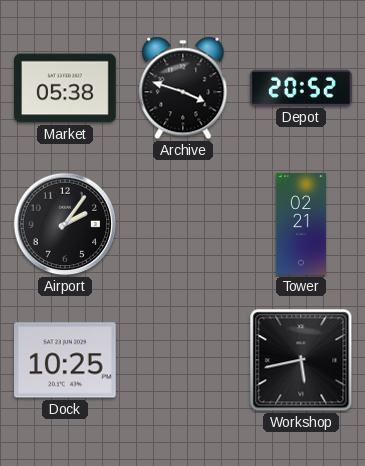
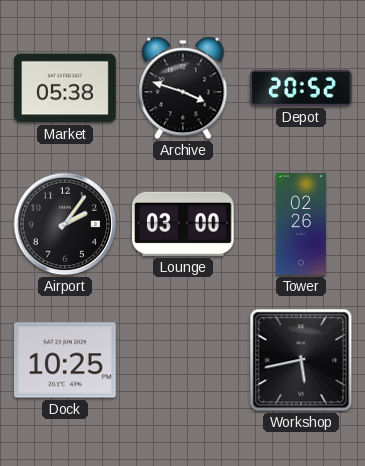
Lounge: none -> 03:00
Tower: 02:21 -> 02:26
